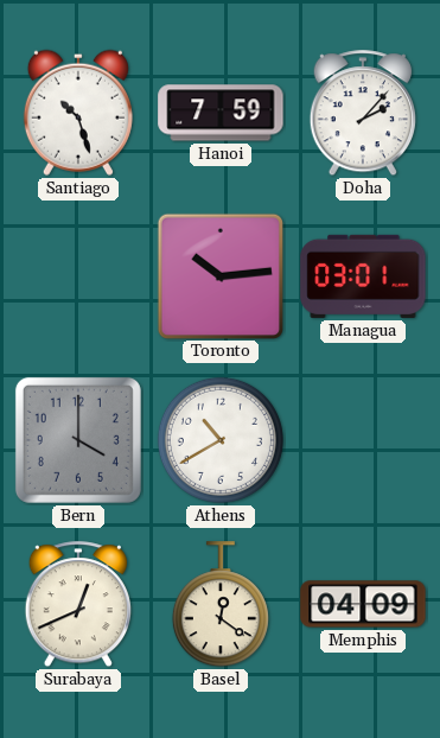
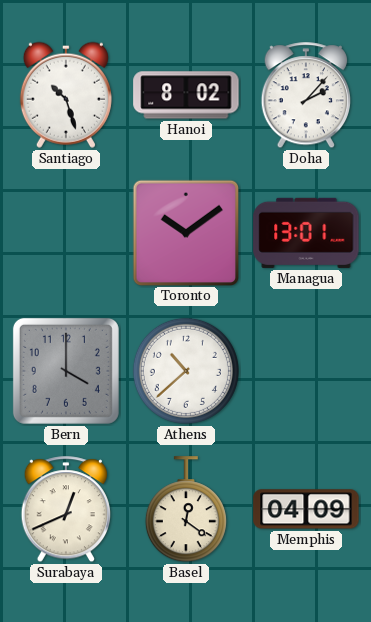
Hanoi: 7:59 -> 8:02
Toronto: 10:14 -> 10:09
Managua: 03:01 -> 13:01
Athens: 10:40 -> 10:38
